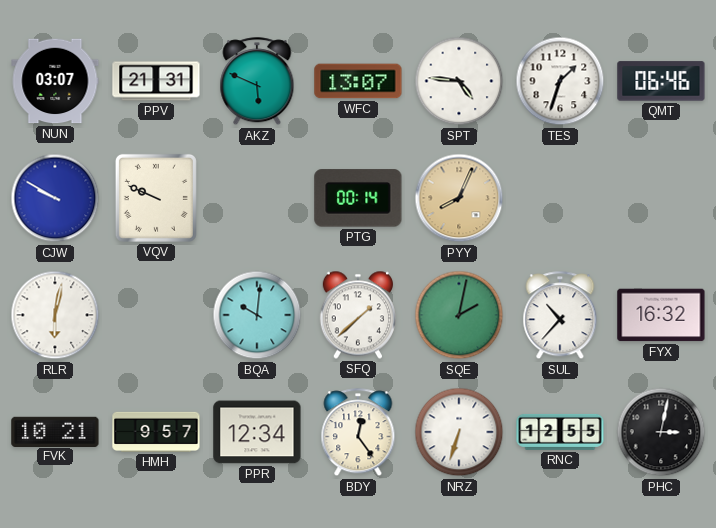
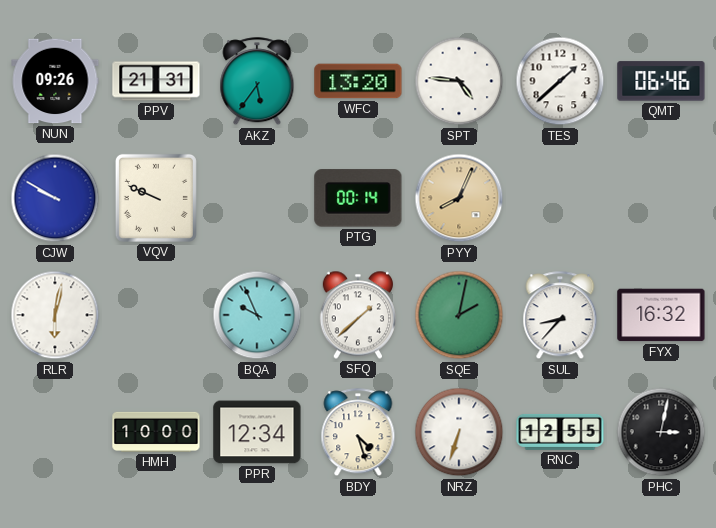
NUN: 03:07 -> 09:26
AKZ: 5:49 -> 5:36
WFC: 13:07 -> 13:20
TES: 1:33 -> 1:38
BQA: 10:01 -> 9:56
SUL: 10:37 -> 8:37
FVK: 10:21 -> none
HMH: 9:57 -> 10:00
BDY: 12:24 -> 4:27
